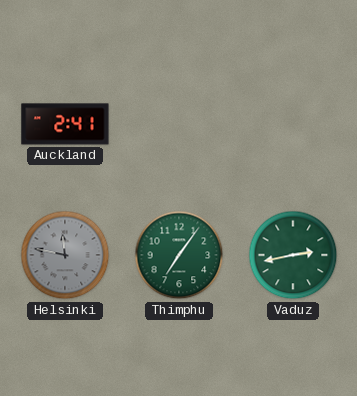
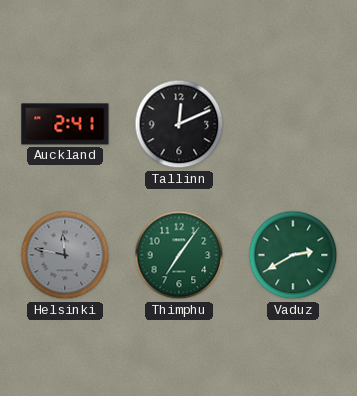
Tallinn: none -> 12:11
Vaduz: 2:43 -> 2:40
